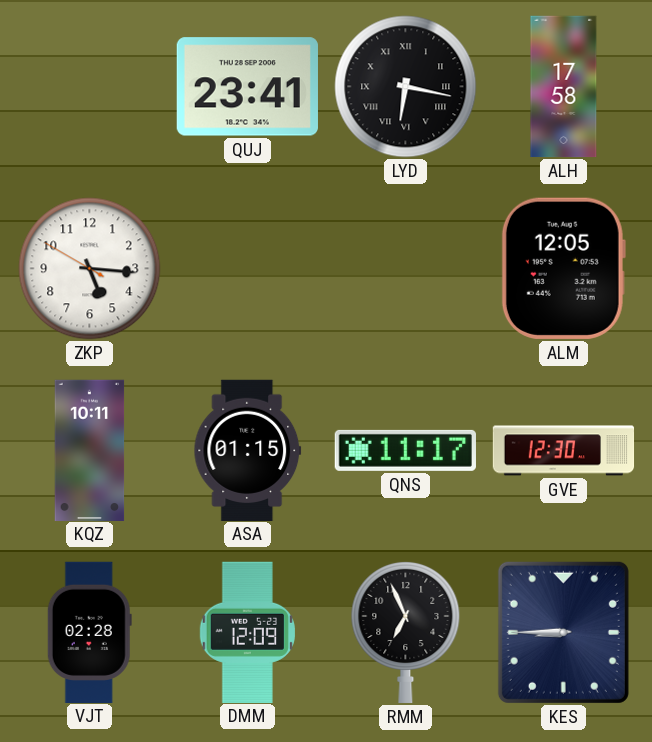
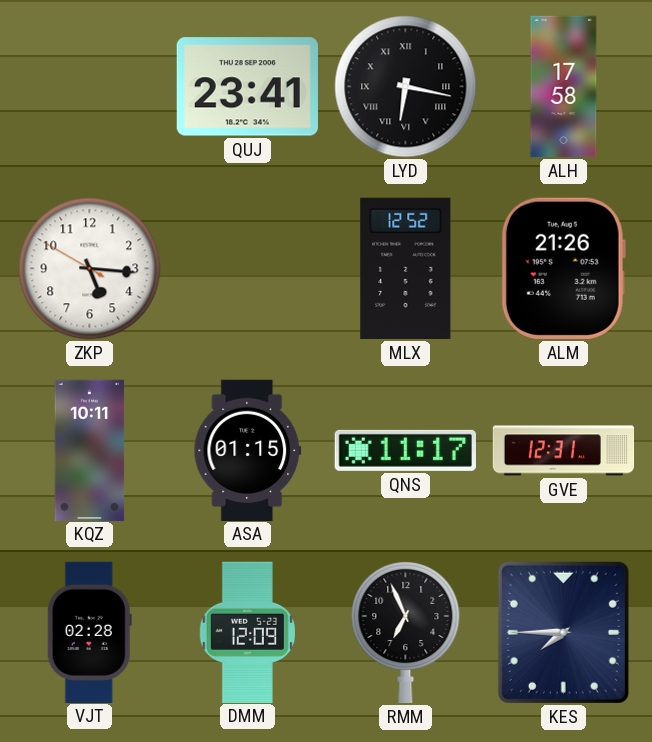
MLX: none -> 12:52
ALM: 12:05 -> 21:26
GVE: 12:30 -> 12:31
KES: 8:45 -> 7:45
